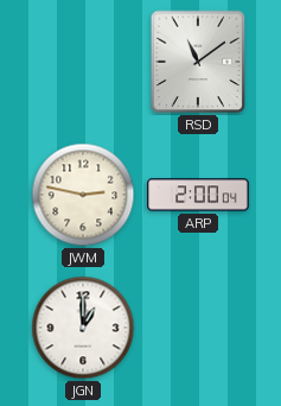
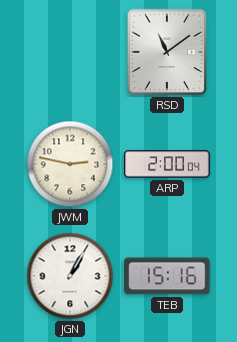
JGN: 1:00 -> 1:05
TEB: none -> 15:16
